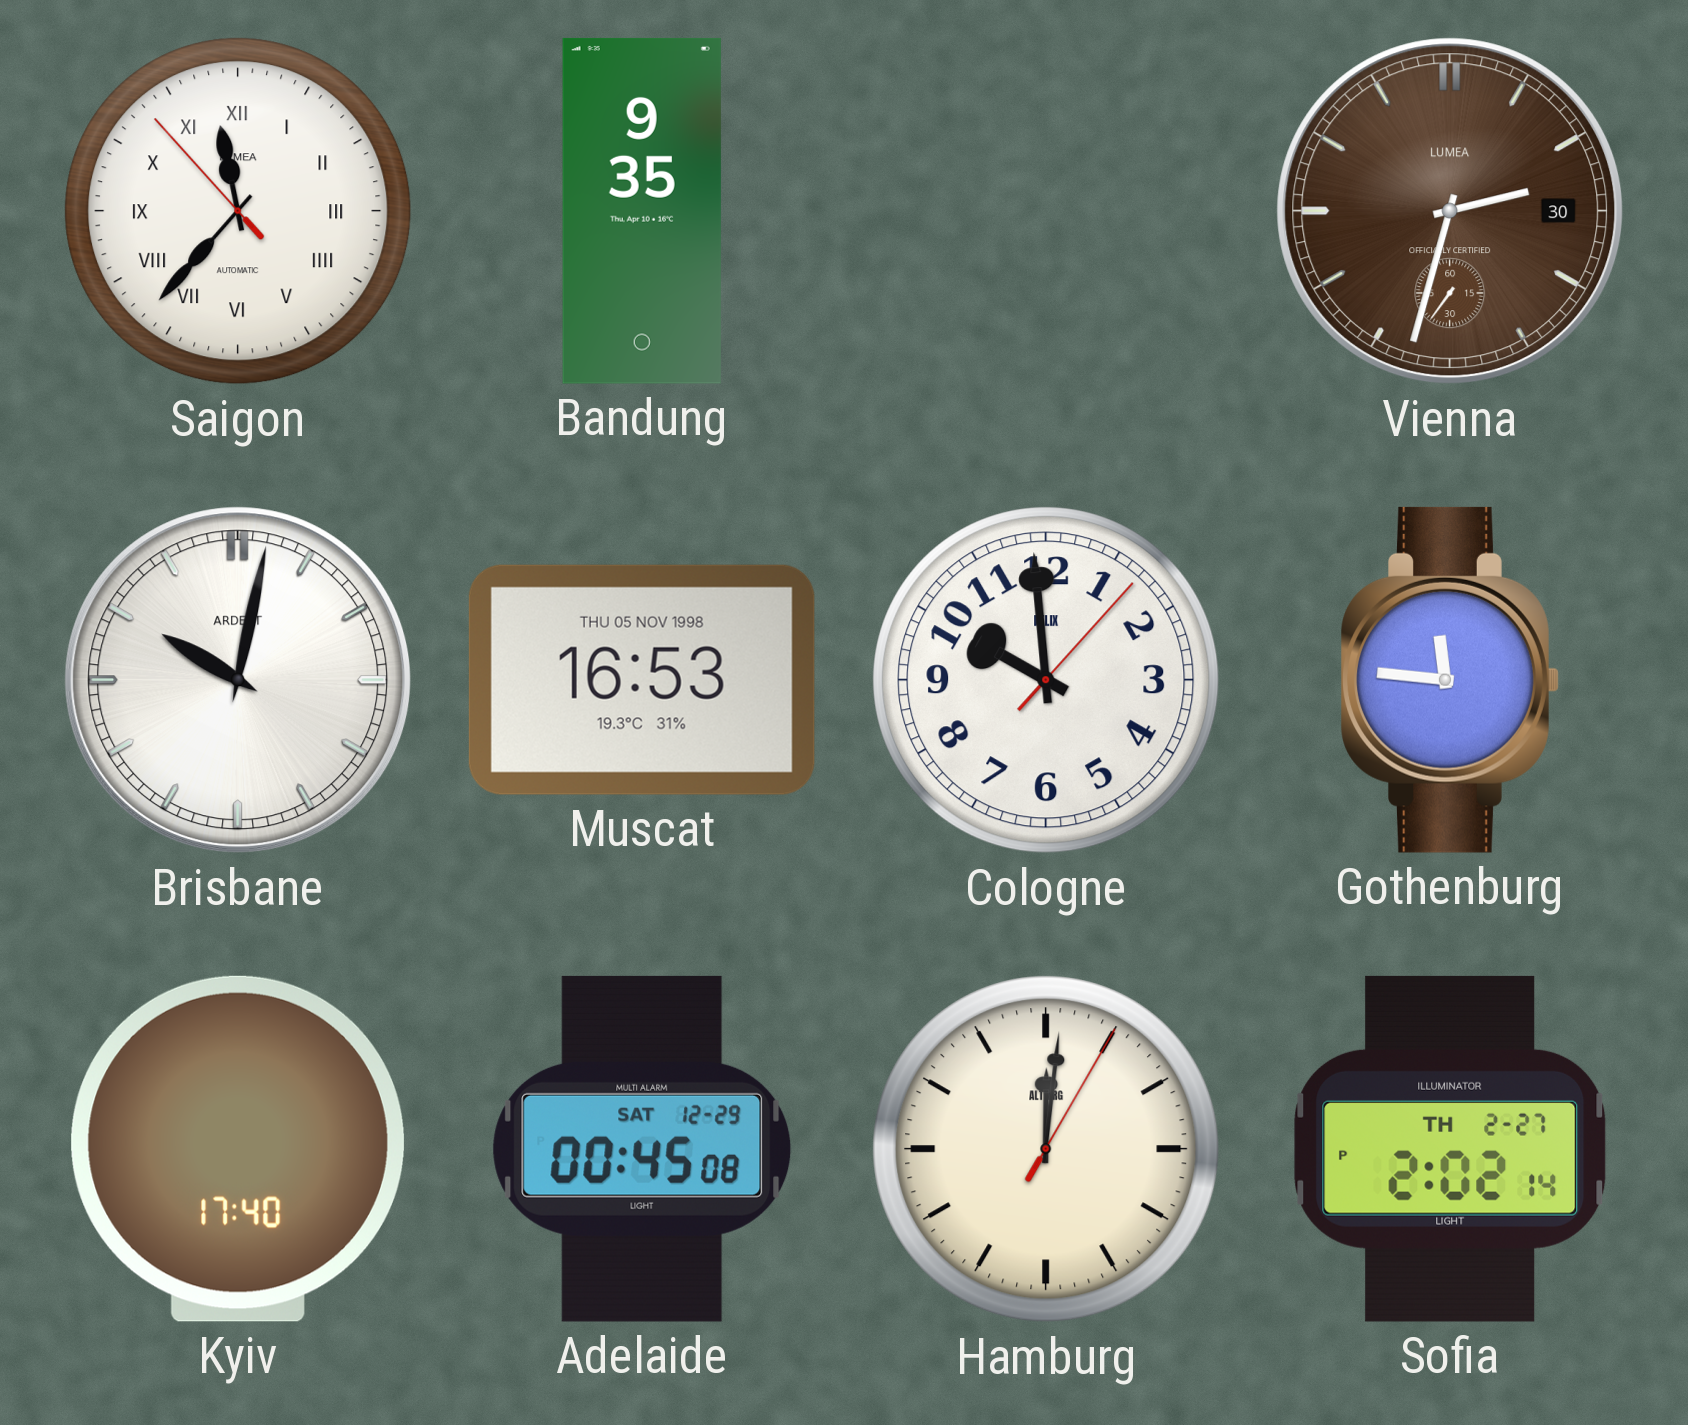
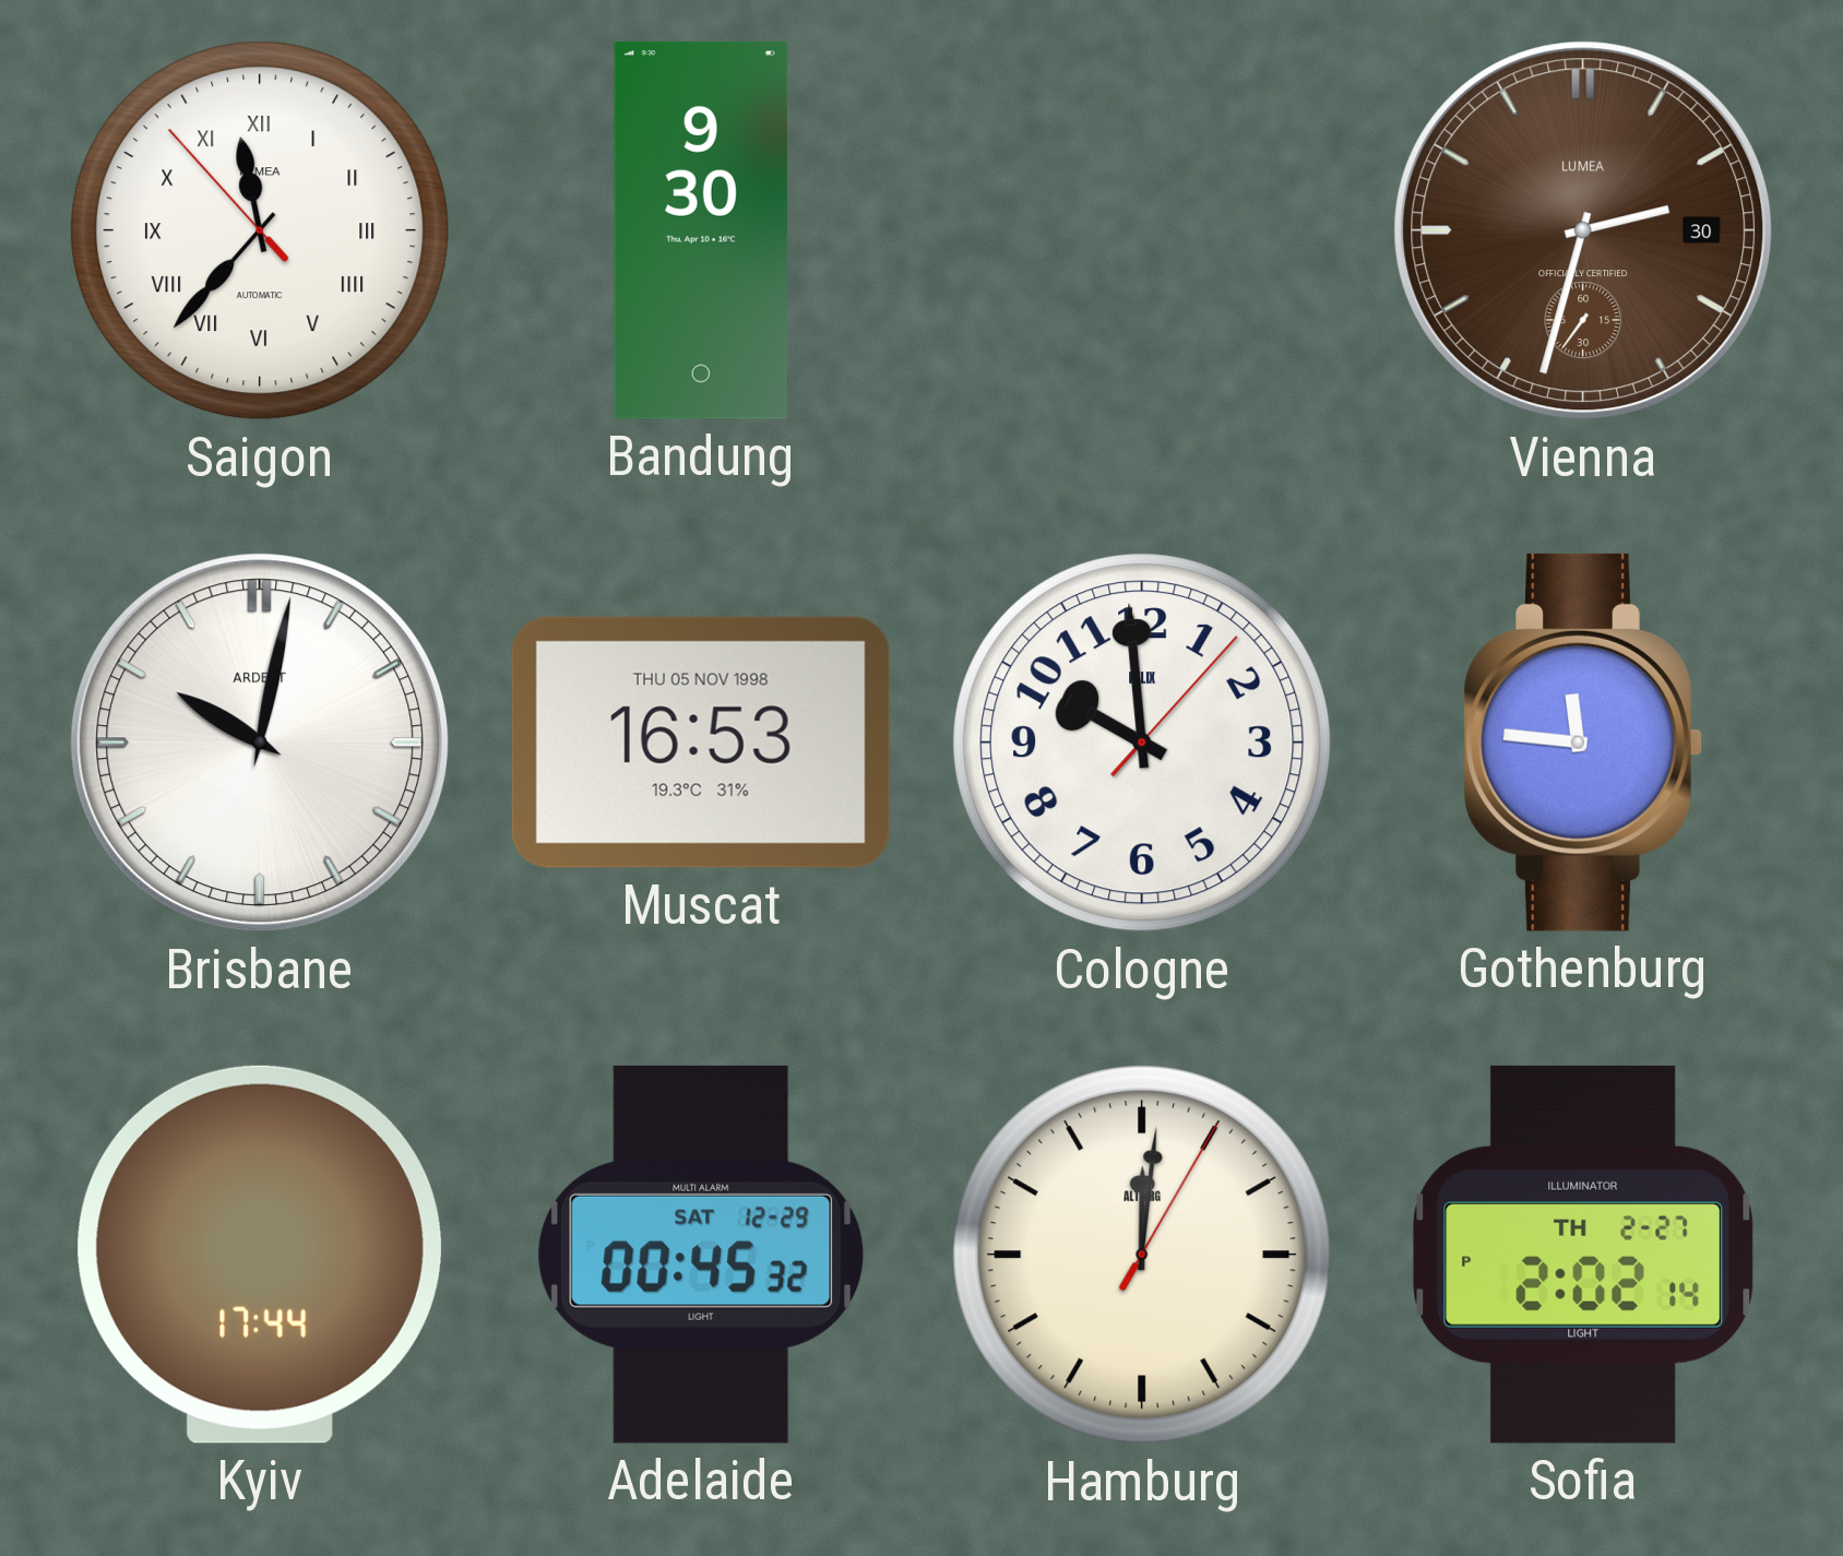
Bandung: 9:35 -> 9:30
Kyiv: 17:40 -> 17:44
Adelaide: 00:45:08 -> 00:45:32
